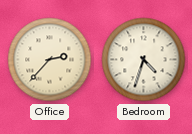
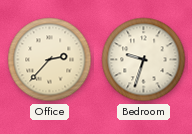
Bedroom: 4:33 -> 9:33
